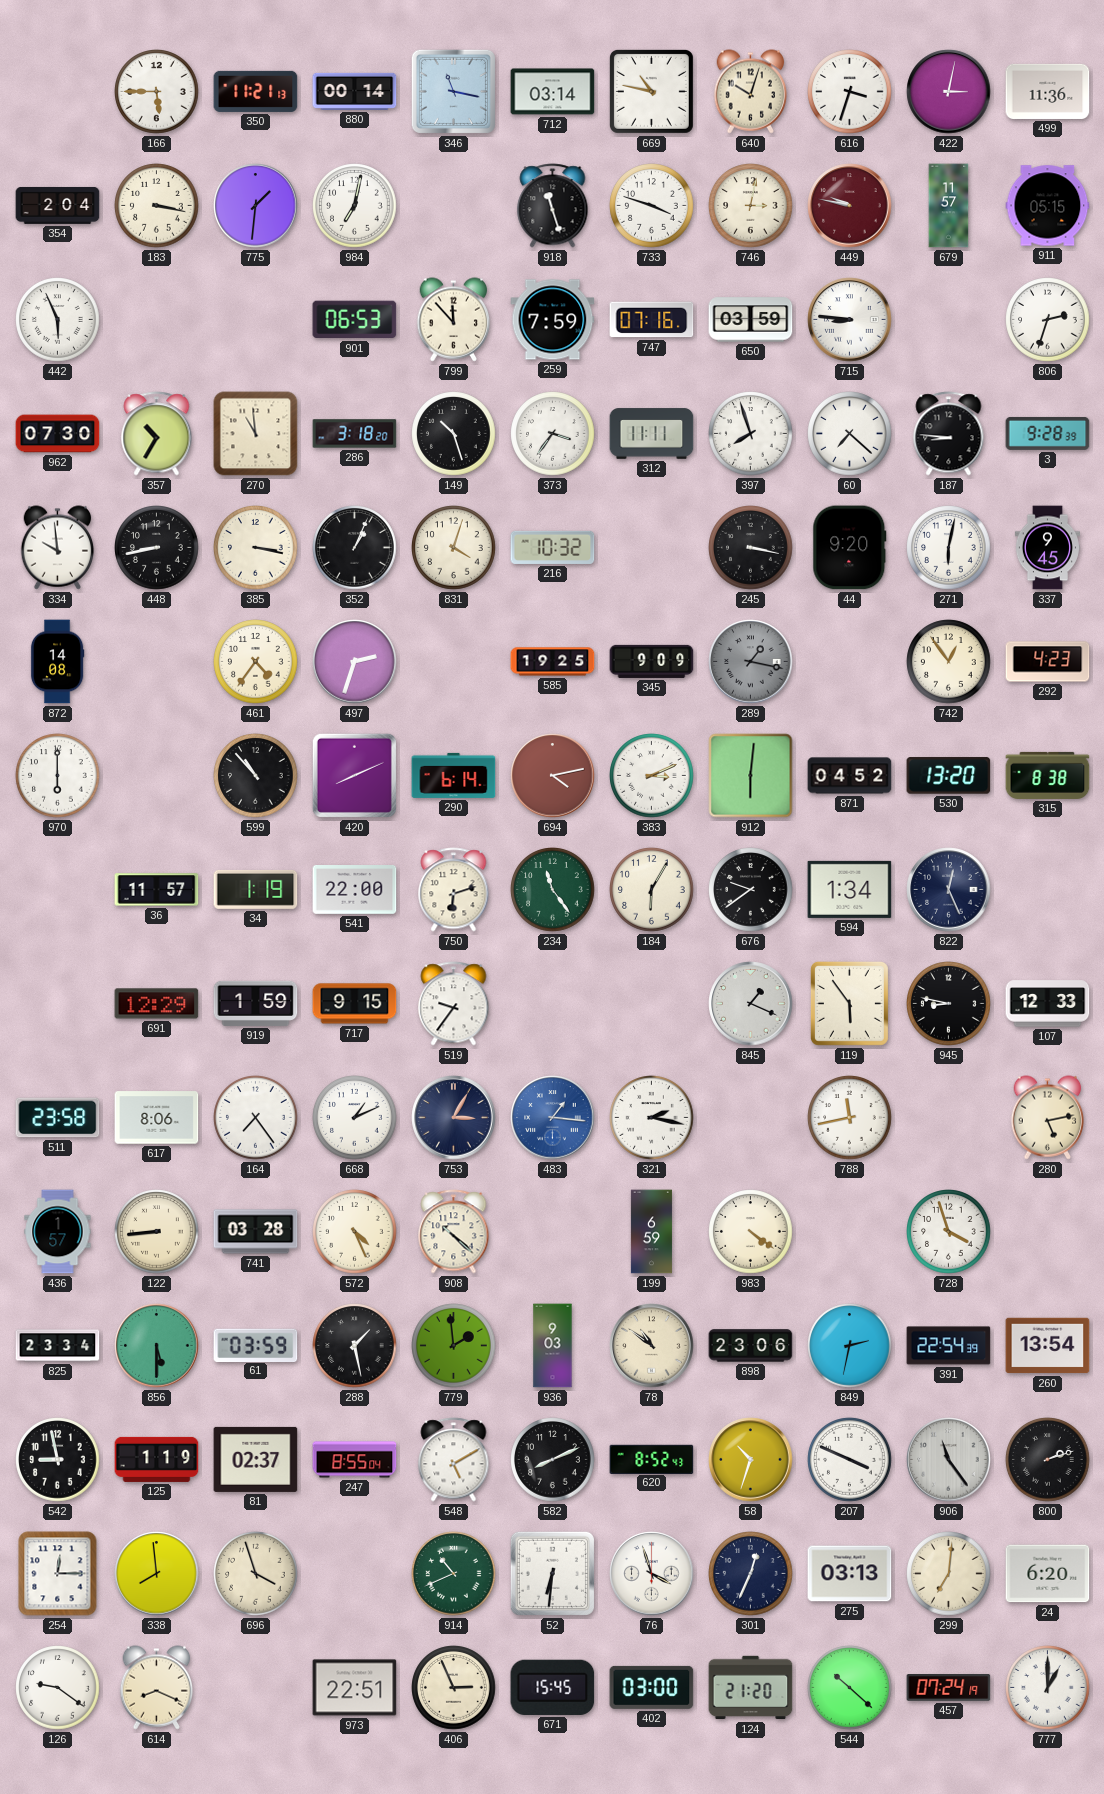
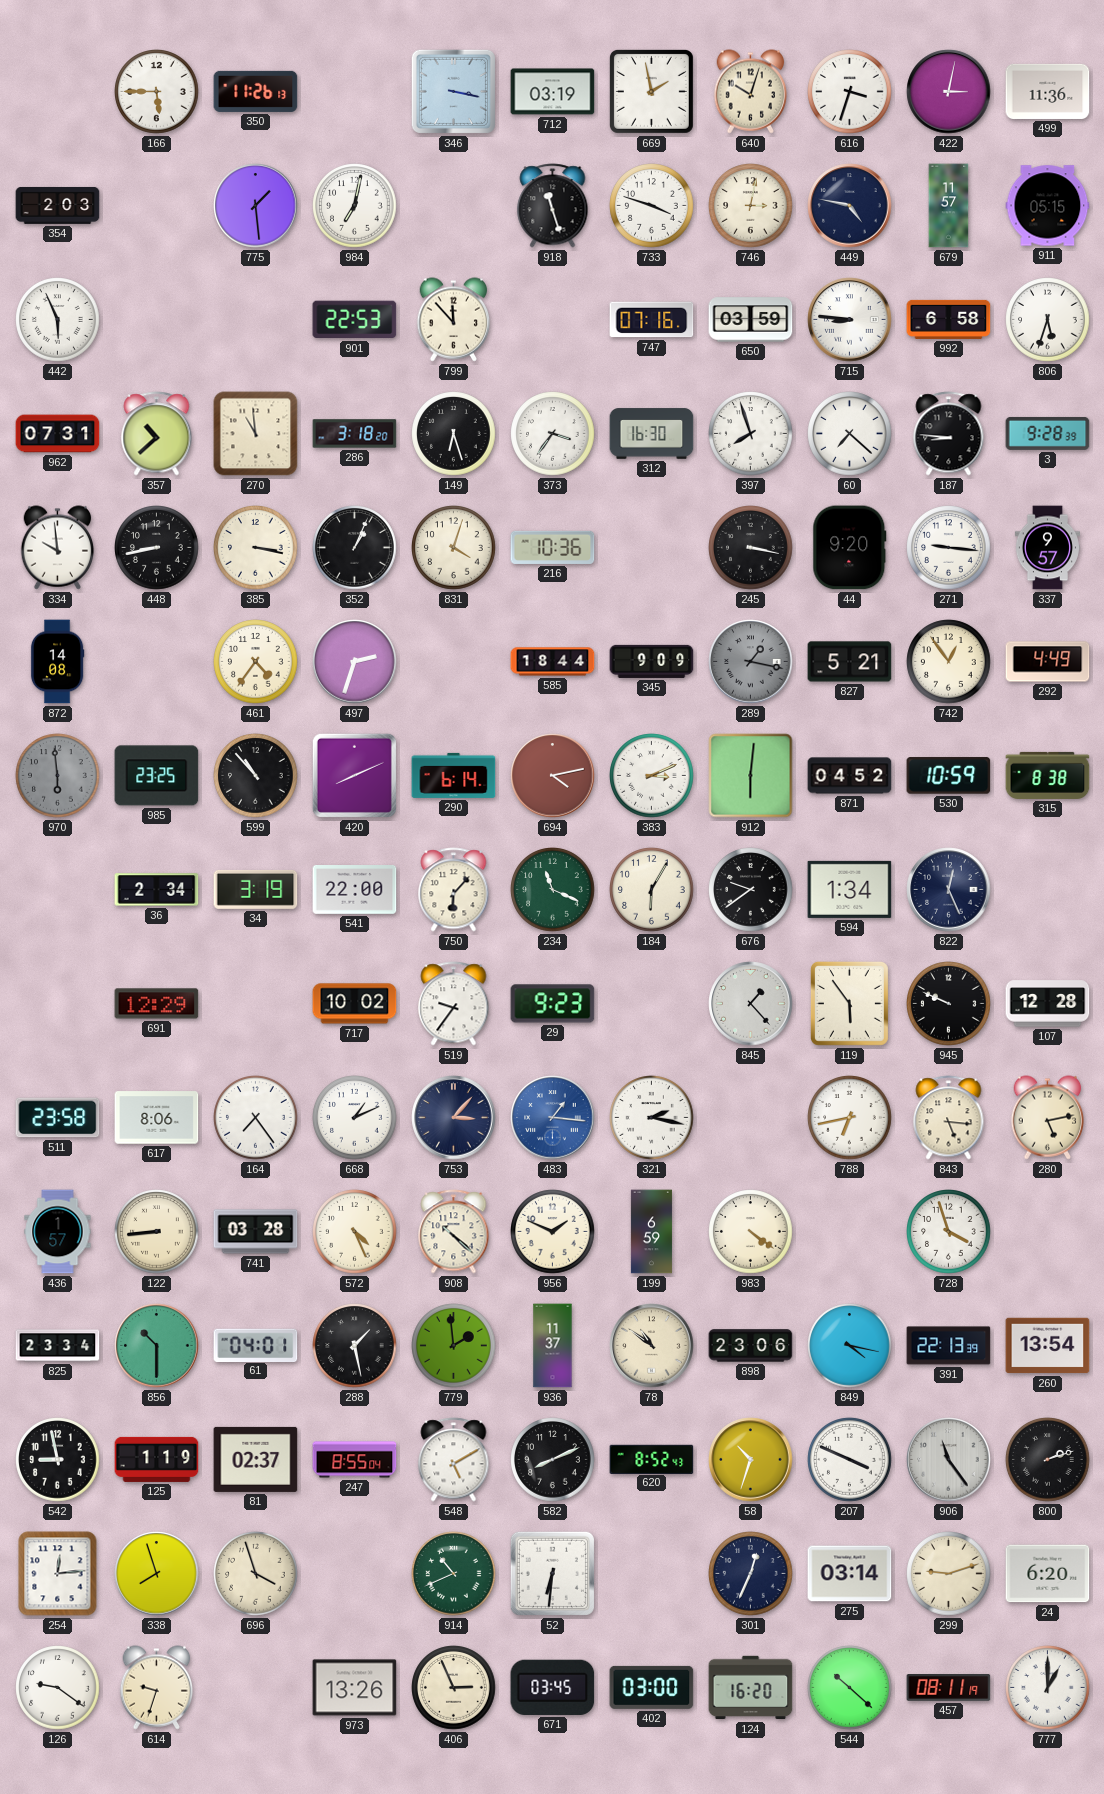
350: 11:21 -> 11:26
880: 00:14 -> none
346: 11:17 -> 3:17
712: 03:14 -> 03:19
669: 10:47 -> 1:58
354: 2:04 -> 2:03
183: 3:17 -> none
775: 1:31 -> 1:29
449: 9:47 -> 4:47
449 dial: burgundy -> navy
901: 06:53 -> 22:53
259: 7:59 -> none
992: none -> 6:58
806: 2:33 -> 5:33
962: 07:30 -> 07:31
357: 10:35 -> 10:38
149: 10:27 -> 6:27
312: 11:11 -> 16:30
216: 10:32 -> 10:36
271: 6:02 -> 9:16
337: 9:45 -> 9:57
585: 19:25 -> 18:44
827: none -> 5:21
292: 4:23 -> 4:49
970: 6:00 -> 5:59
970 dial: white -> grey
985: none -> 23:25
530: 13:20 -> 10:59
36: 11:57 -> 2:34
34: 1:19 -> 3:19
750: 6:12 -> 6:07
234: 11:24 -> 11:19
919: 1:59 -> none
717: 9:15 -> 10:02
29: none -> 9:23
845: 1:19 -> 1:23
945: 8:47 -> 9:49
107: 12:33 -> 12:28
753: 3:05 -> 3:07
788: 11:43 -> 6:43
843: none -> 5:16
956: none -> 1:49
856: 5:30 -> 10:30
61: 03:59 -> 04:01
936: 9:03 -> 11:37
849: 2:32 -> 4:17
391: 22:54 -> 22:13
254: 12:15 -> 12:14
338: 7:59 -> 7:57
76: 3:57 -> none
275: 03:13 -> 03:14
299: 7:01 -> 9:12
614: 8:19 -> 9:33
973: 22:51 -> 13:26
671: 15:45 -> 03:45
124: 21:20 -> 16:20
457: 07:24 -> 08:11
